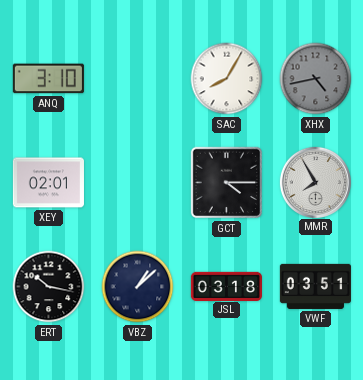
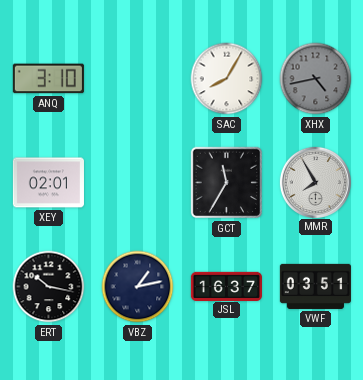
GCT: 4:15 -> 11:35
VBZ: 1:08 -> 1:13
JSL: 03:18 -> 16:37
